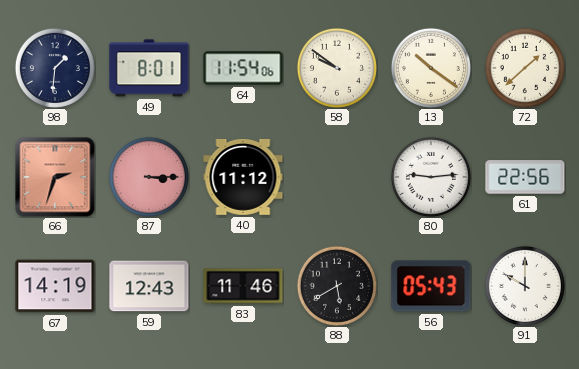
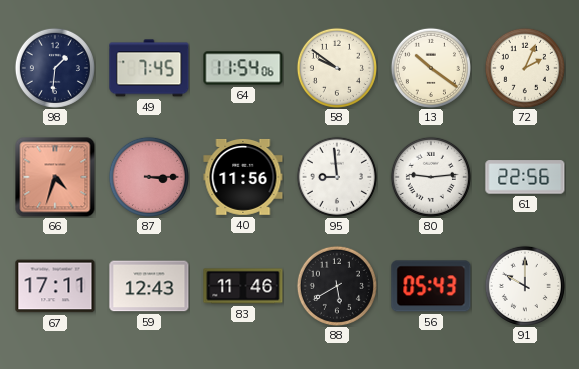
49: 8:01 -> 7:45
72: 1:38 -> 2:04
66: 2:33 -> 4:33
40: 11:12 -> 11:56
95: none -> 8:59
67: 14:19 -> 17:11
